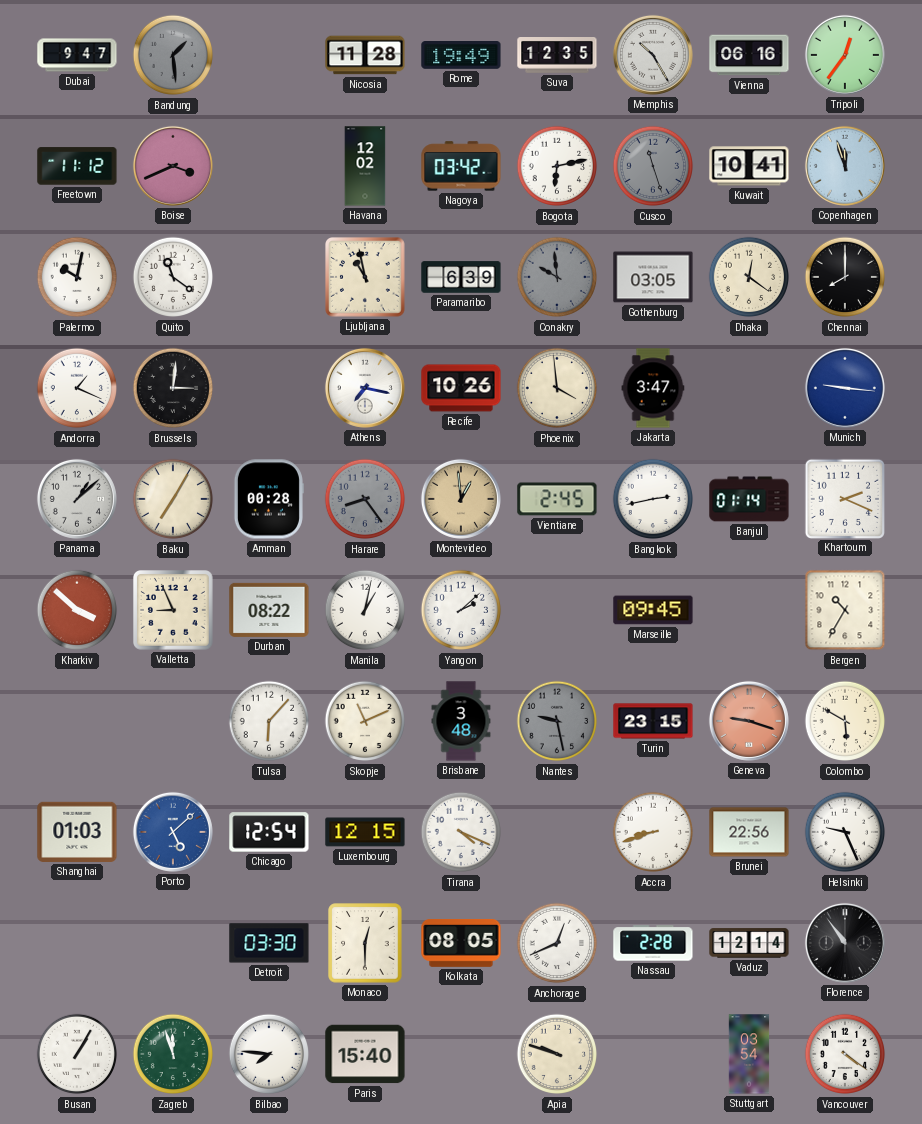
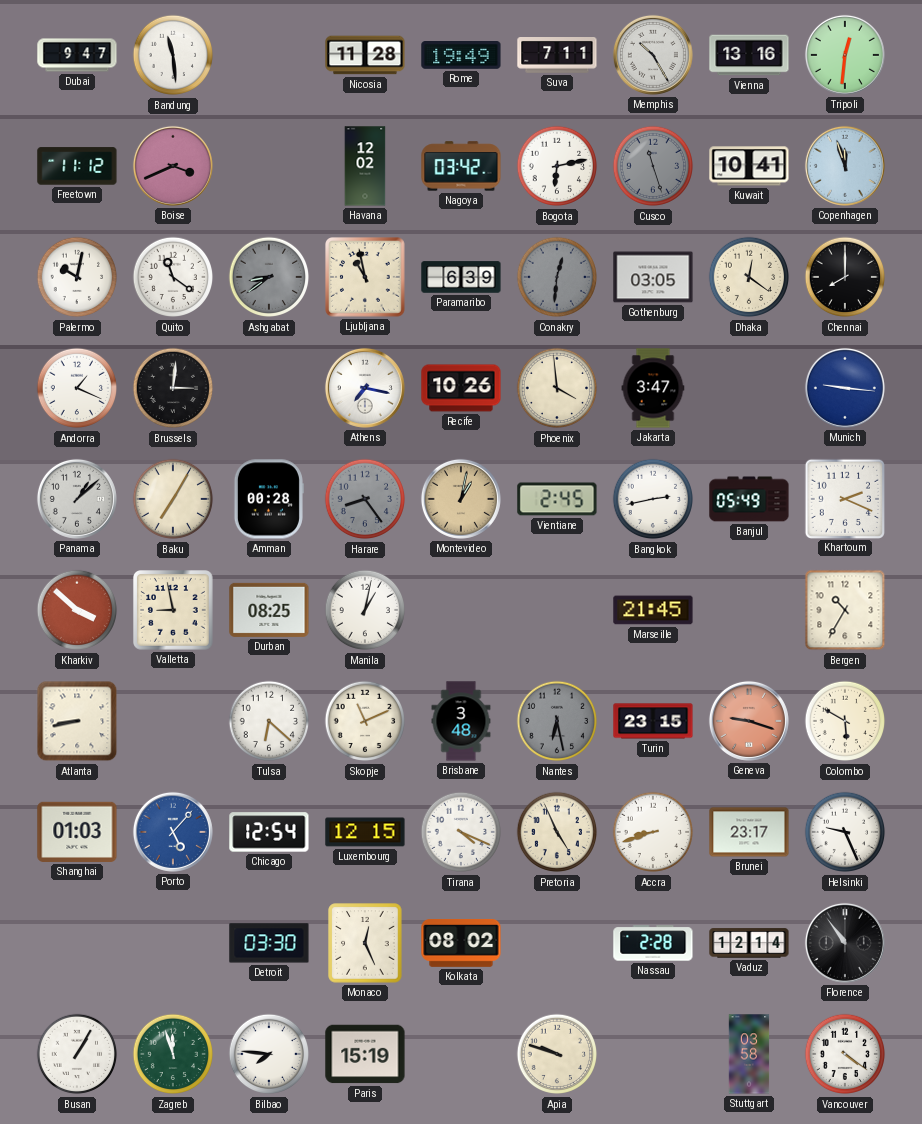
Bandung: 1:29 -> 11:29
Bandung dial: grey -> white
Suva: 12:35 -> 7:11
Vienna: 06:16 -> 13:16
Tripoli: 12:36 -> 12:31
Ashgabat: none -> 8:39
Conakry: 9:59 -> 12:31
Montevideo: 12:59 -> 1:02
Banjul: 01:14 -> 05:49
Valletta: 8:56 -> 8:58
Durban: 08:22 -> 08:25
Yangon: 2:08 -> none
Marseille: 09:45 -> 21:45
Atlanta: none -> 8:43
Tulsa: 6:07 -> 6:22
Nantes: 9:28 -> 6:28
Porto: 5:08 -> 5:07
Pretoria: none -> 4:56
Brunei: 22:56 -> 23:17
Monaco: 12:30 -> 12:26
Kolkata: 08:05 -> 08:02
Anchorage: 12:41 -> none
Paris: 15:40 -> 15:19
Stuttgart: 03:54 -> 03:58
